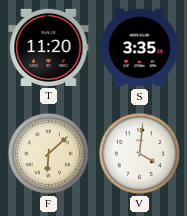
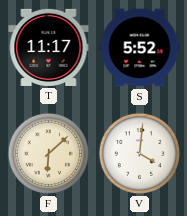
T: 11:20 -> 11:17
S: 3:35 -> 5:52
